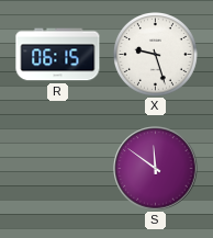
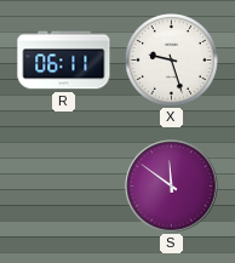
R: 06:15 -> 06:11
